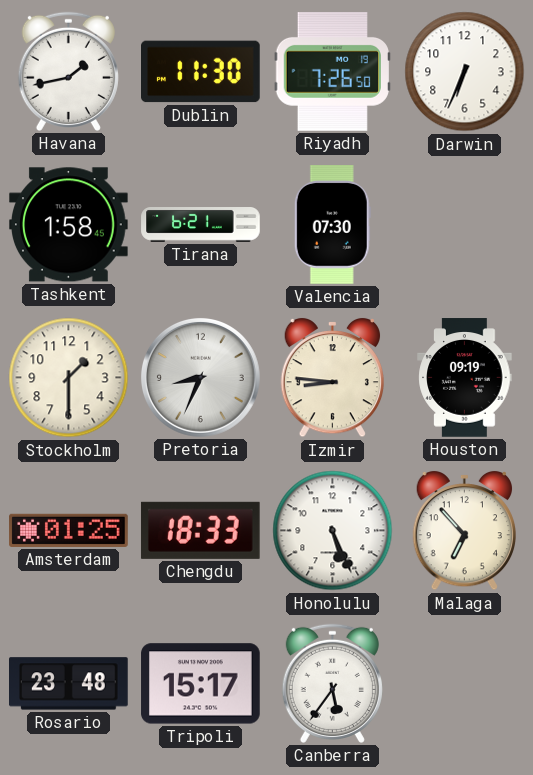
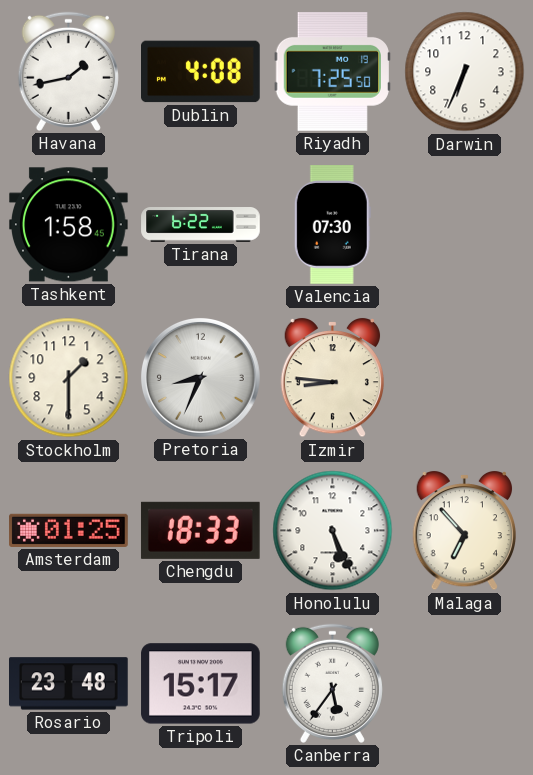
Dublin: 11:30 -> 4:08
Riyadh: 7:26 -> 7:25
Tirana: 6:21 -> 6:22
Houston: 09:19 -> none
